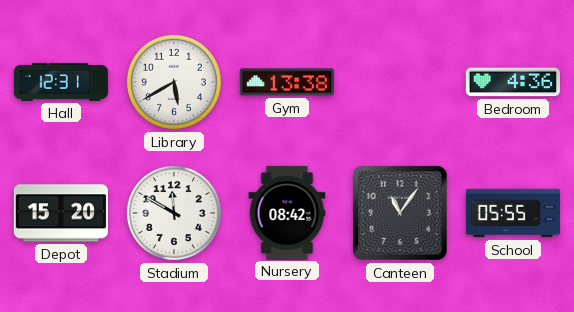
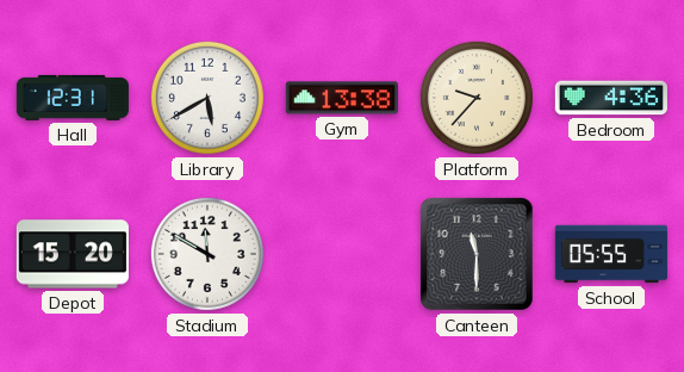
Platform: none -> 9:37
Nursery: 08:42 -> none
Canteen: 11:06 -> 11:30
